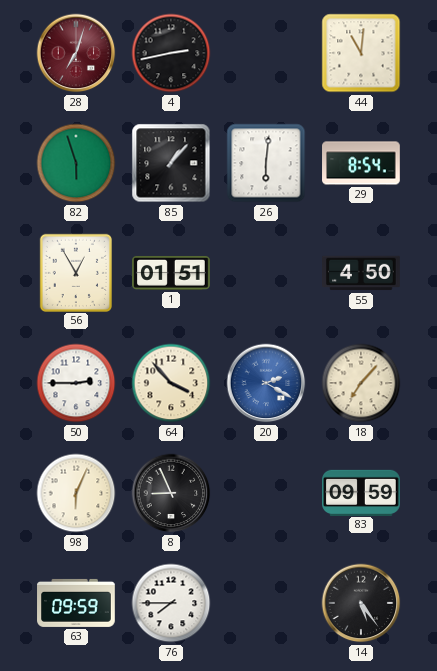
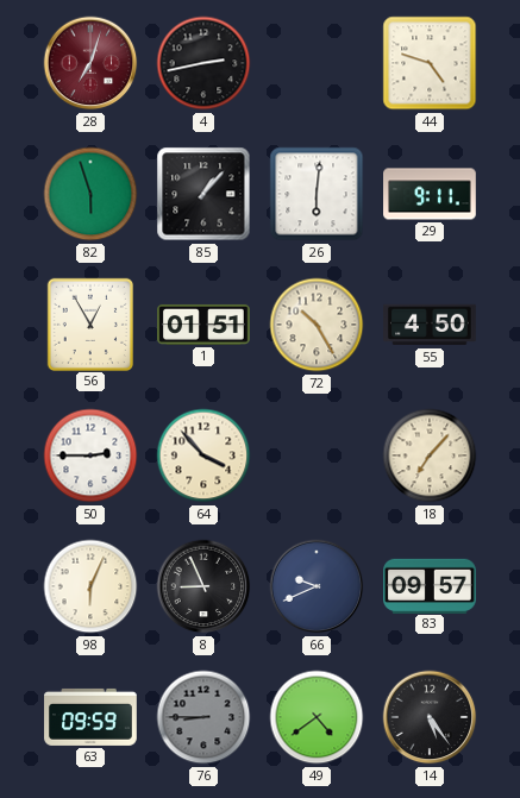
44: 11:01 -> 4:48
29: 8:54 -> 9:11
72: none -> 10:25
20: 2:20 -> none
66: none -> 9:41
83: 09:59 -> 09:57
76: 7:45 -> 8:45
76 dial: white -> grey
49: none -> 4:39
